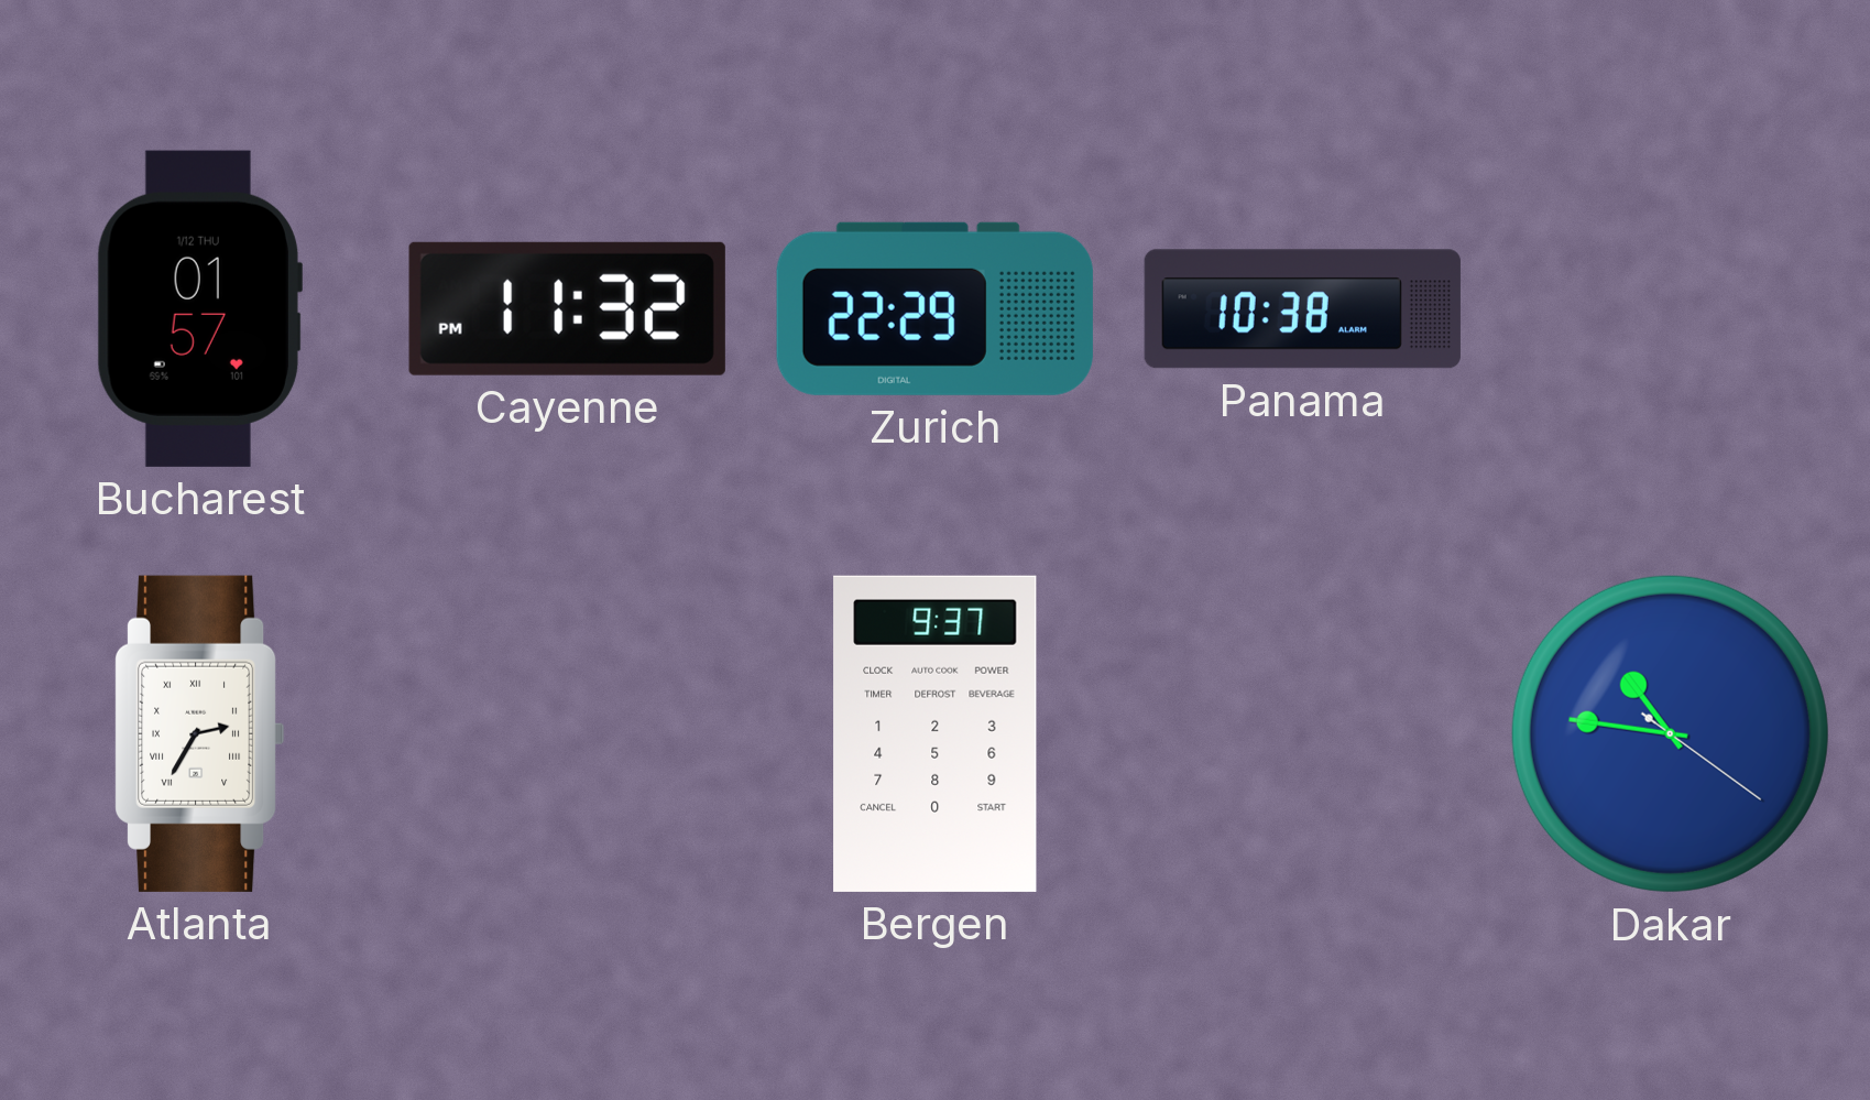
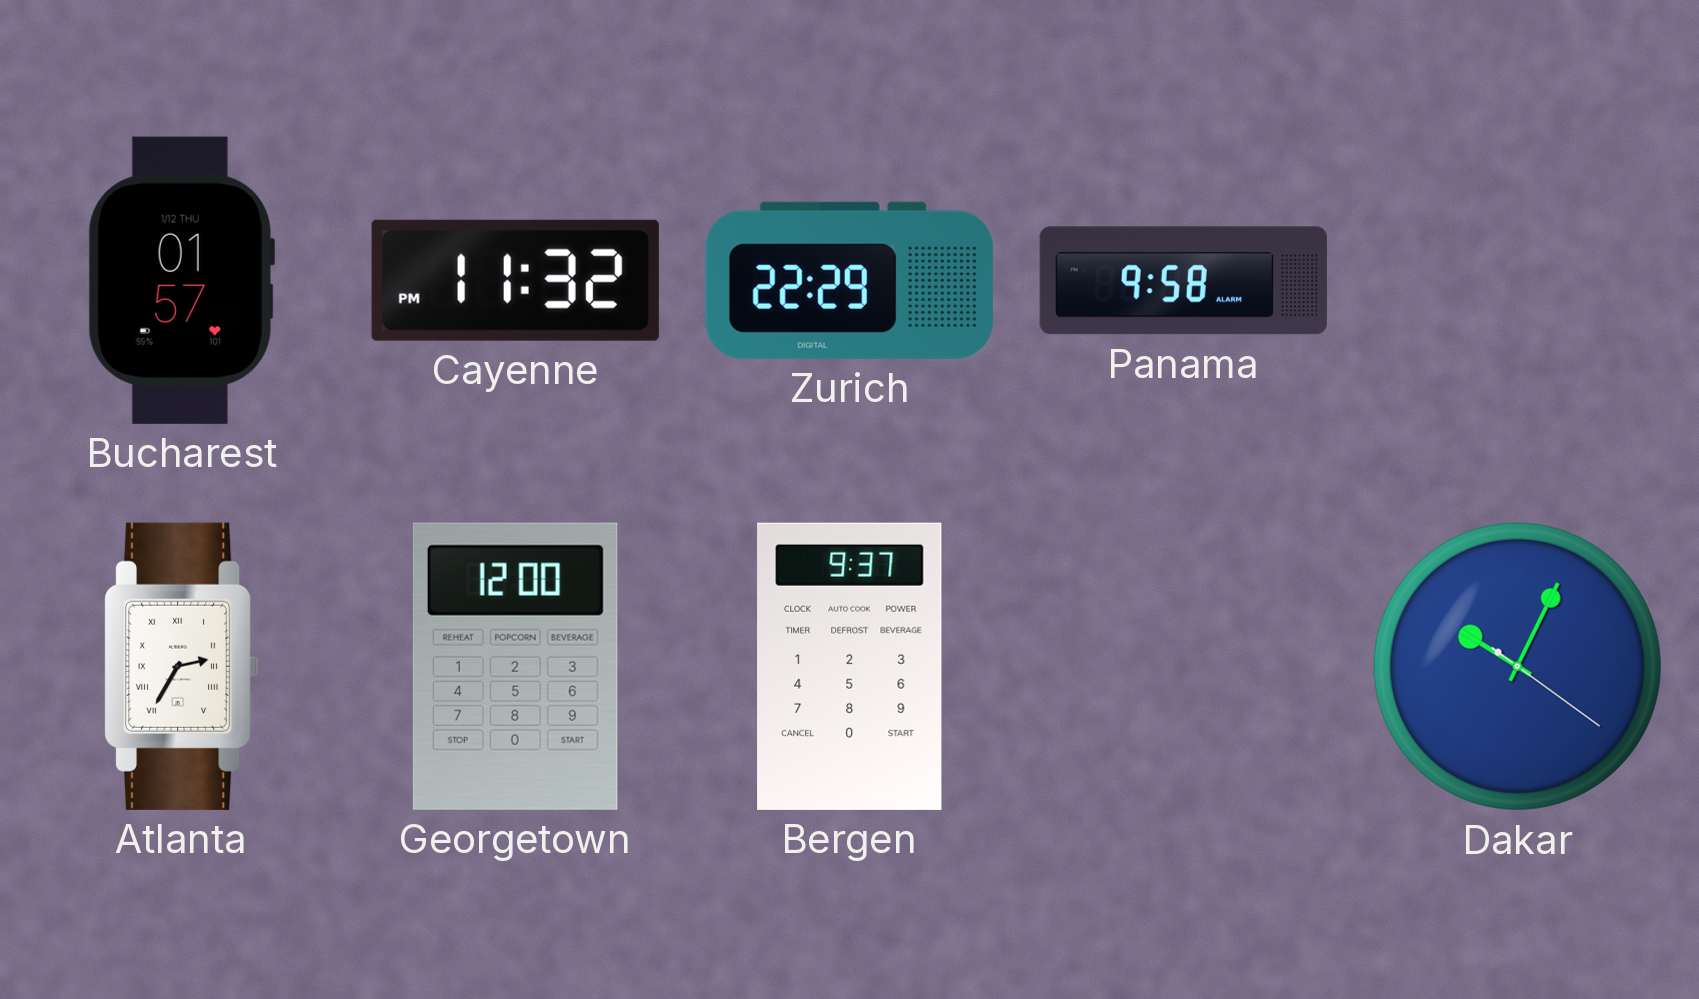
Panama: 10:38 -> 9:58
Georgetown: none -> 12:00
Dakar: 10:46 -> 10:04
